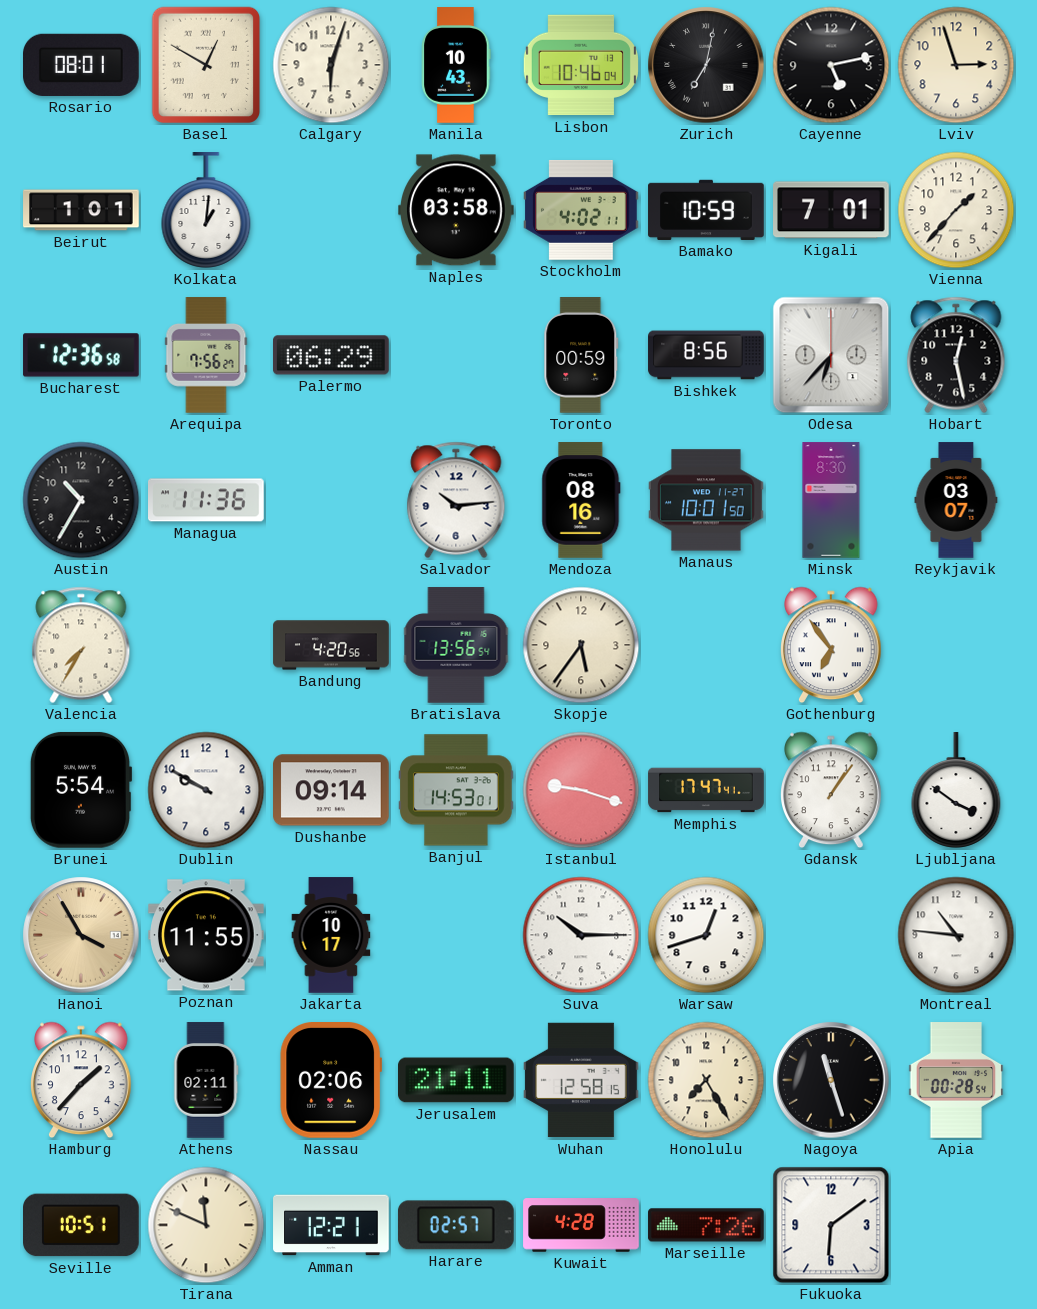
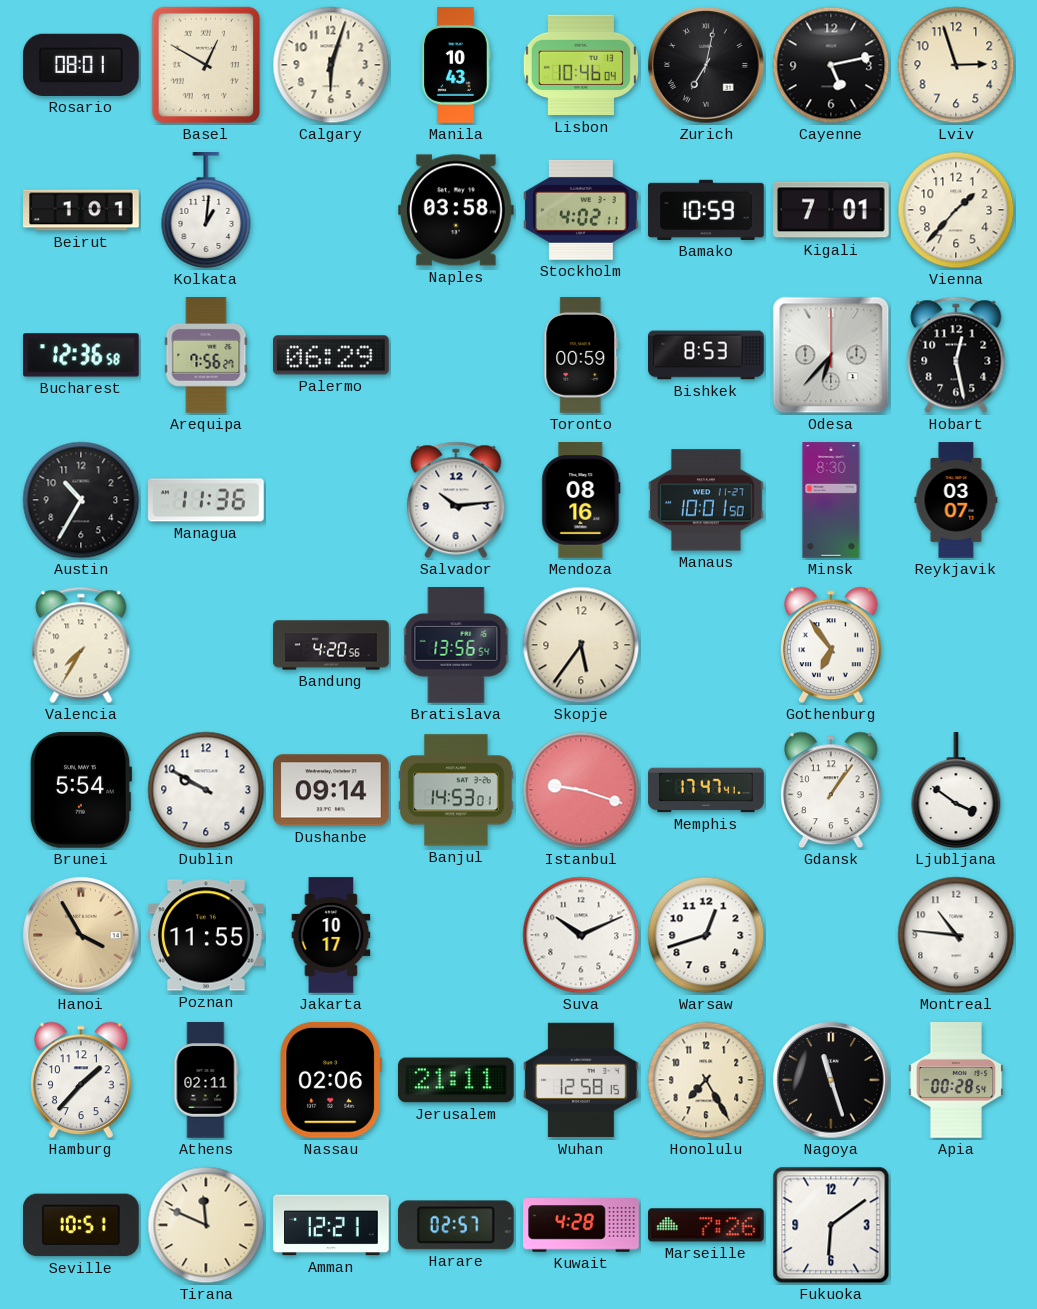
Bishkek: 8:56 -> 8:53
Suva: 10:15 -> 10:11
